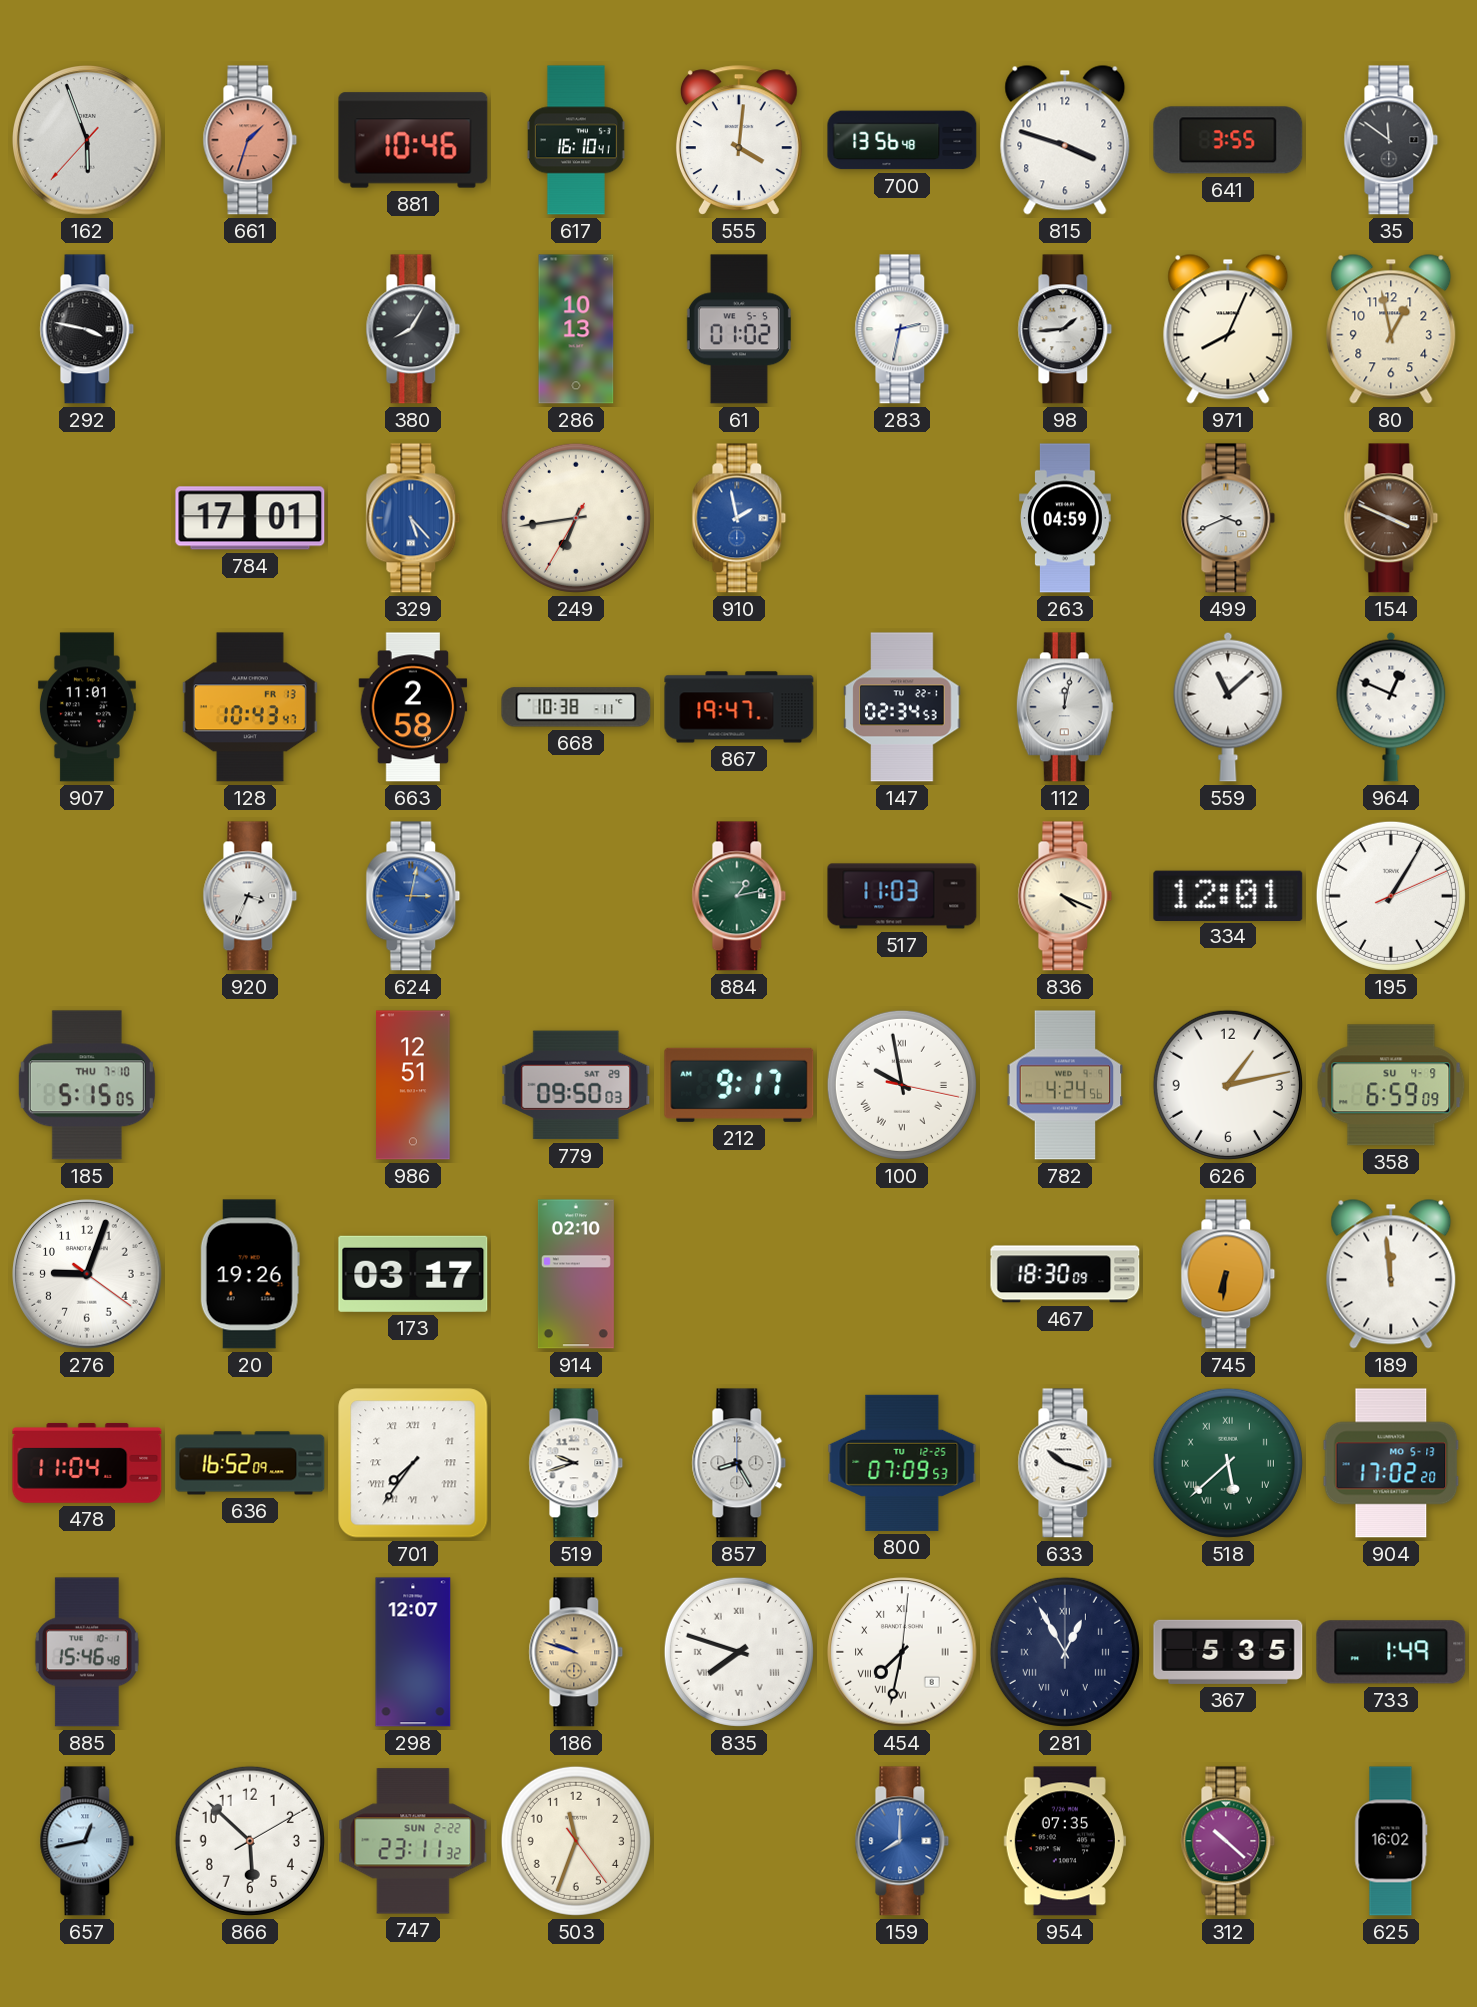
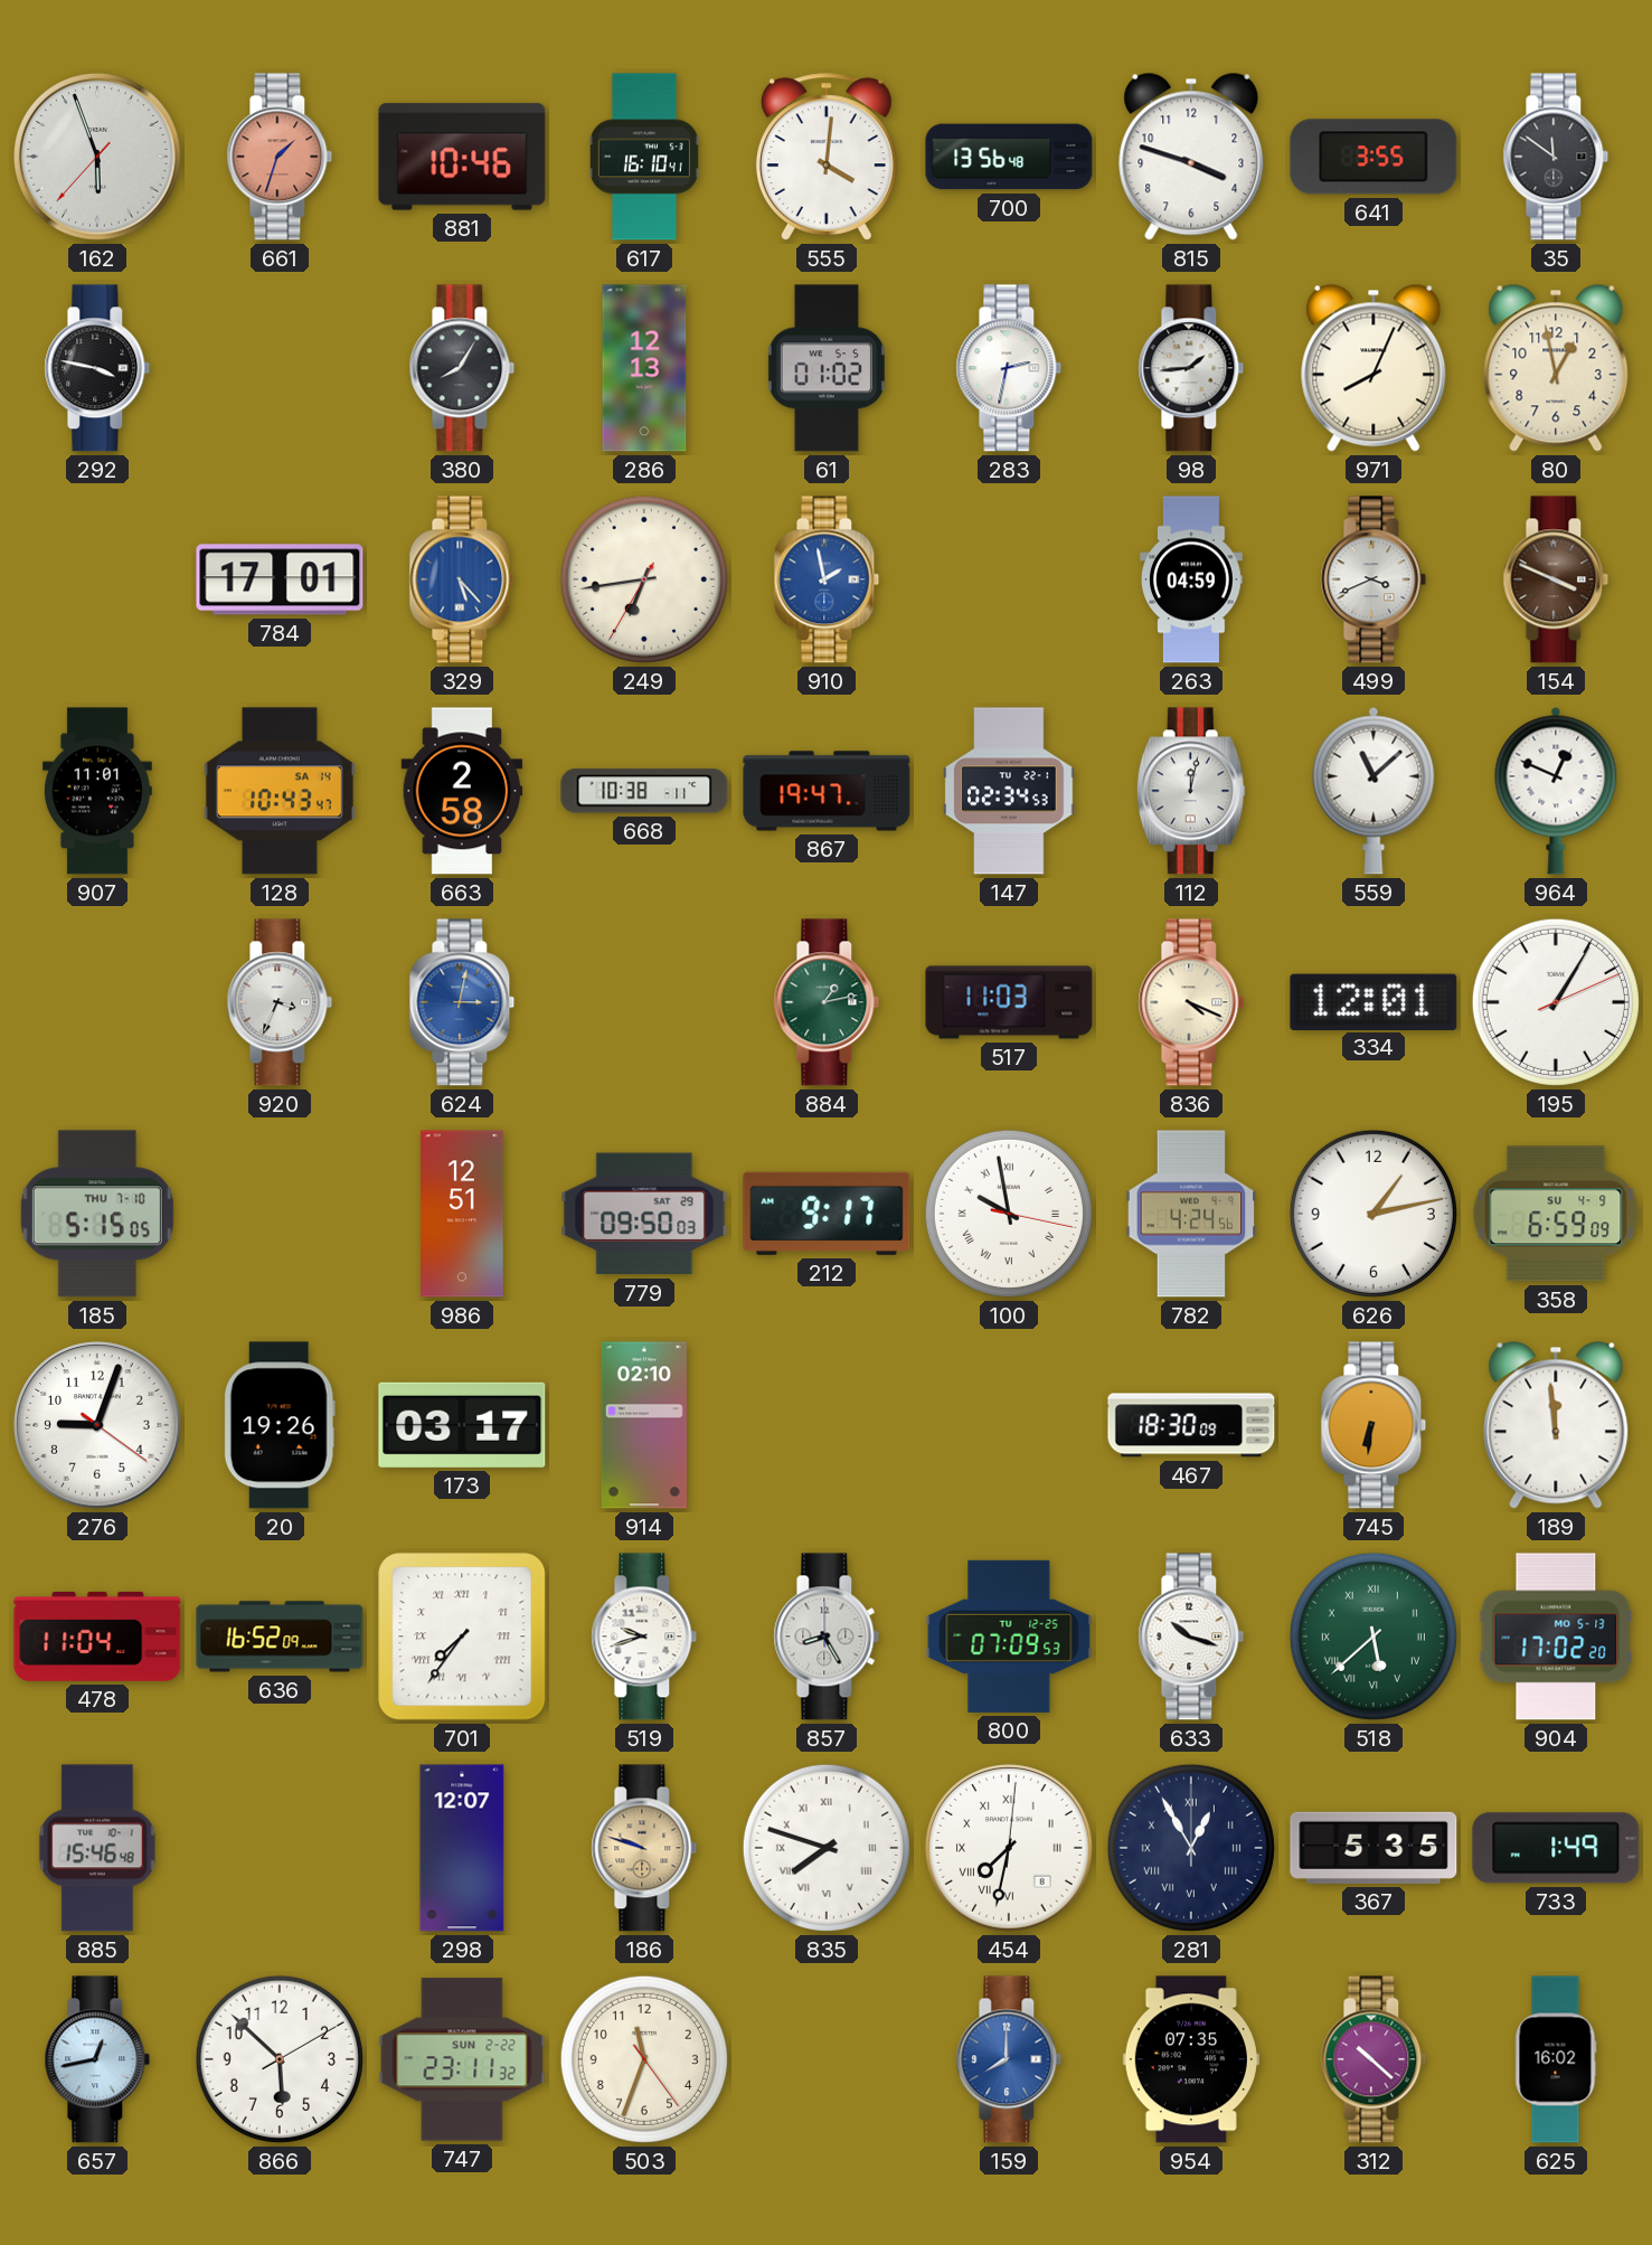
286: 10:13 -> 12:13
128 date: FR 13 -> SA 14
